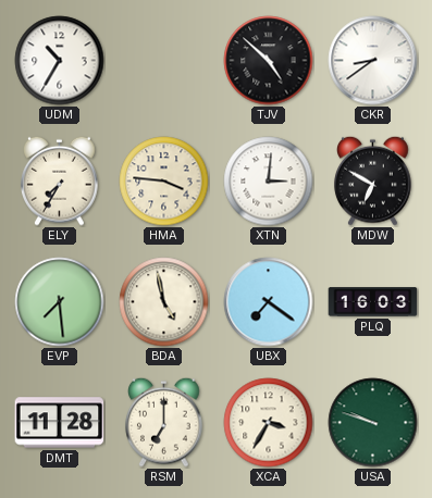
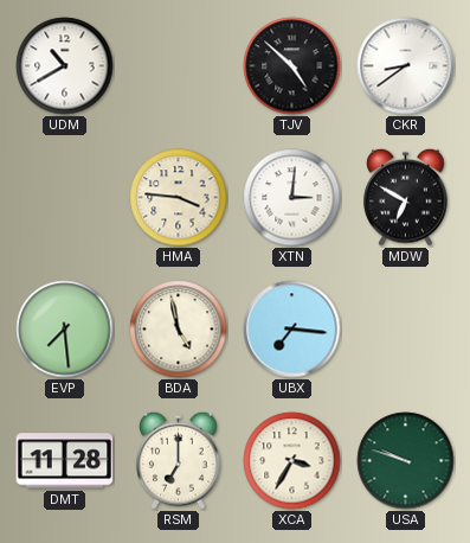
UDM: 10:35 -> 10:40
ELY: 7:35 -> none
UBX: 7:21 -> 7:16
PLQ: 16:03 -> none
